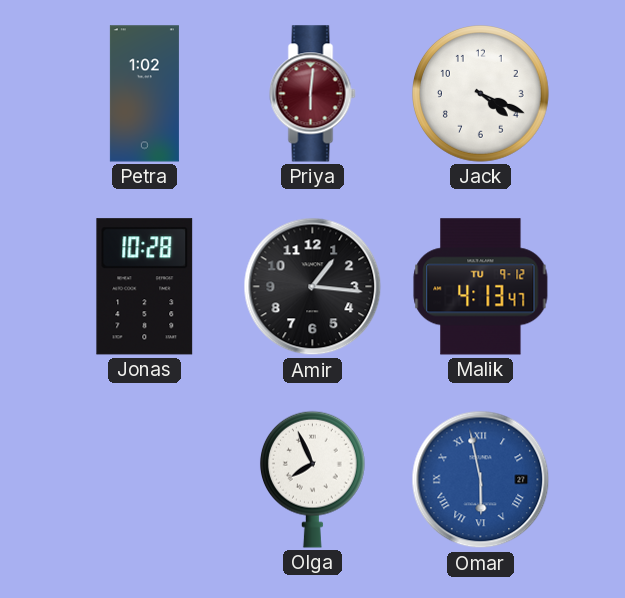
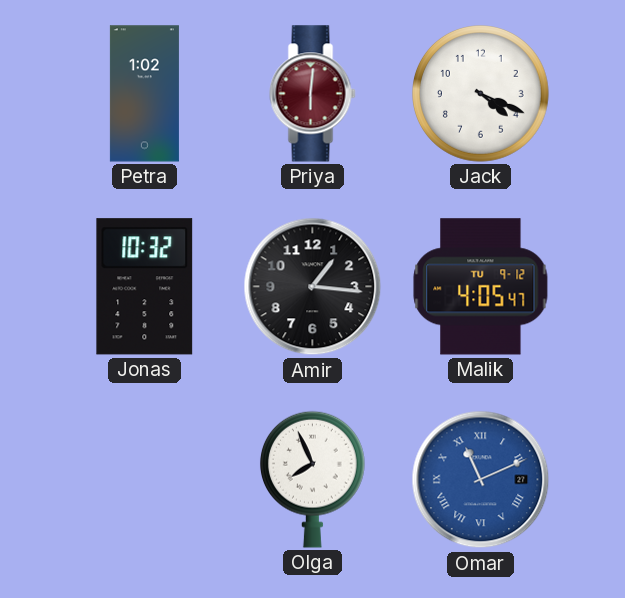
Jonas: 10:28 -> 10:32
Malik: 4:13 -> 4:05
Omar: 5:58 -> 11:11
